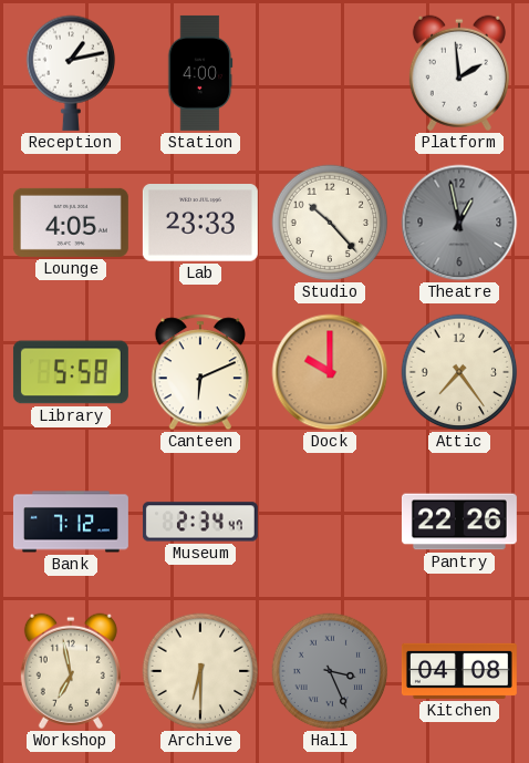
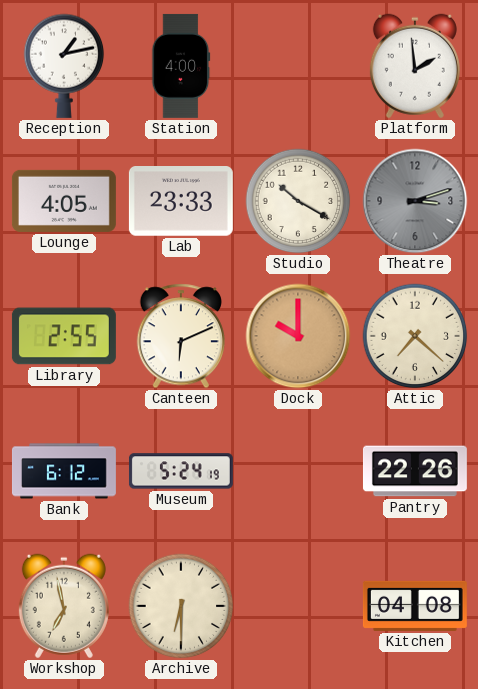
Studio: 10:23 -> 10:20
Theatre: 12:58 -> 3:12
Library: 5:58 -> 2:55
Attic: 7:24 -> 7:22
Bank: 7:12 -> 6:12
Museum: 2:34 -> 5:24
Hall: 3:26 -> none
